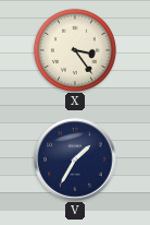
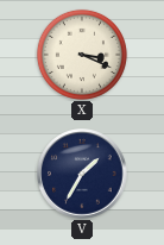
X: 3:24 -> 3:19
